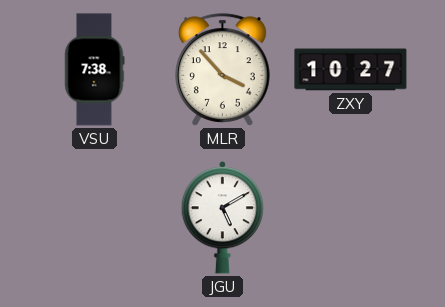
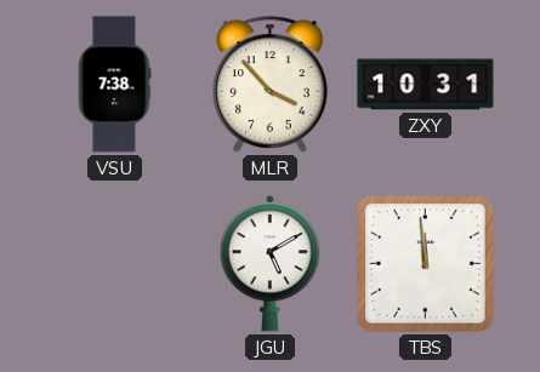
ZXY: 10:27 -> 10:31
TBS: none -> 11:59
